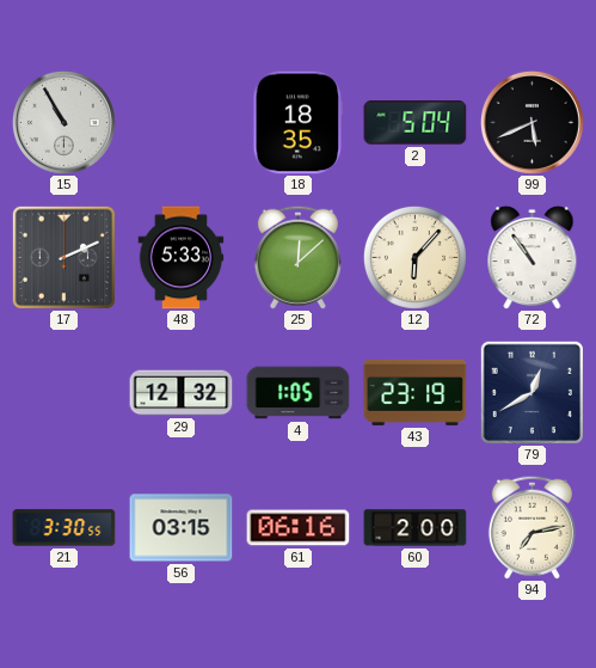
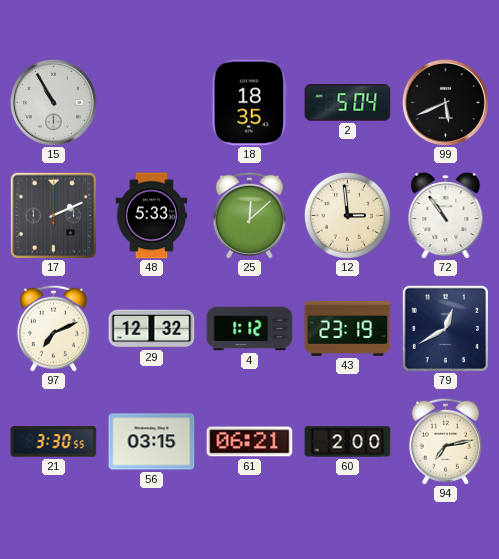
12: 6:07 -> 2:59
97: none -> 7:11
4: 1:05 -> 1:12
61: 06:16 -> 06:21
